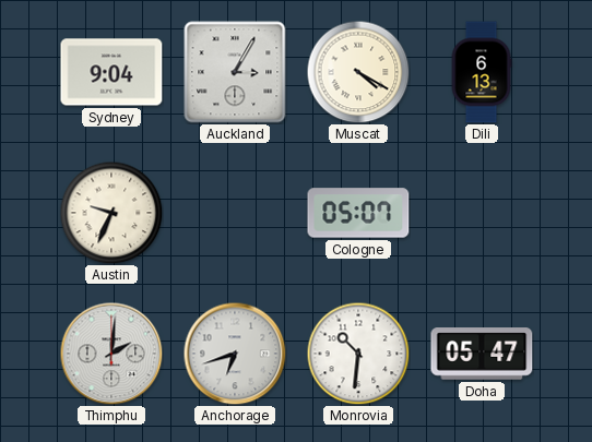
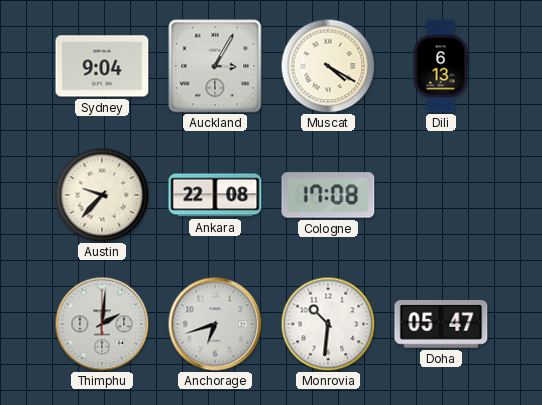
Austin: 9:34 -> 9:37
Ankara: none -> 22:08
Cologne: 05:07 -> 17:08
